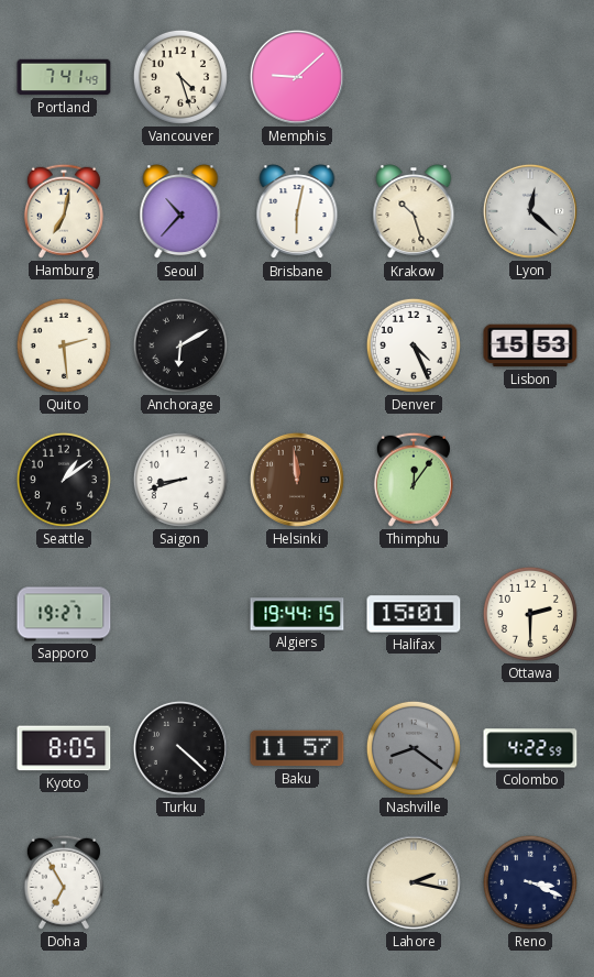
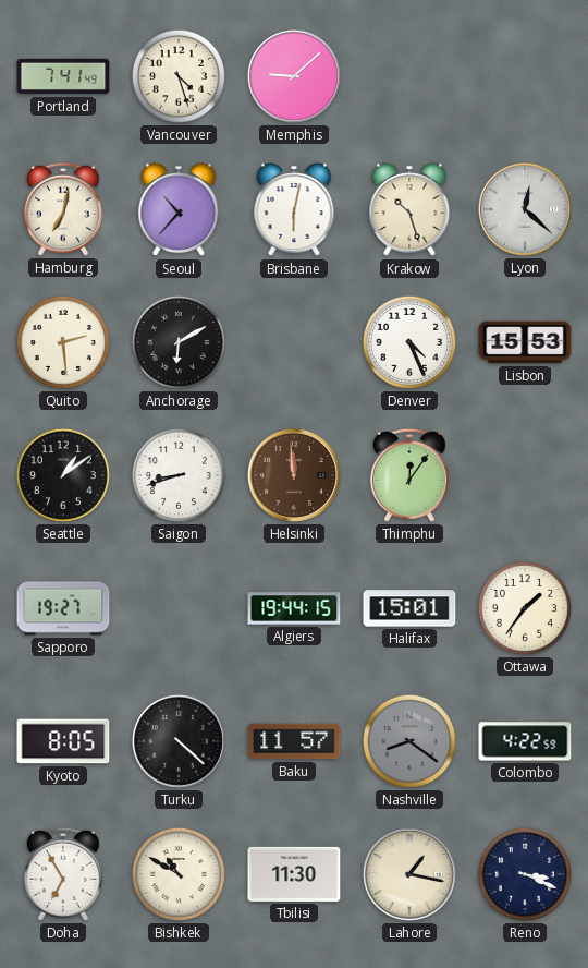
Ottawa: 2:30 -> 1:36
Bishkek: none -> 10:50
Tbilisi: none -> 11:30
Lahore: 2:17 -> 1:17
